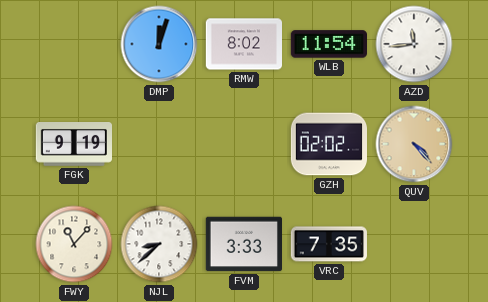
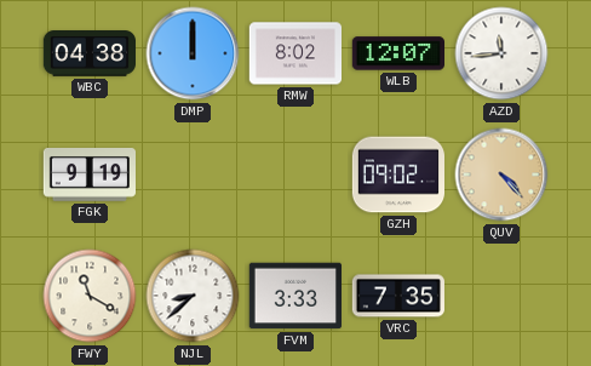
WBC: none -> 04:38
DMP: 12:03 -> 12:00
WLB: 11:54 -> 12:07
GZH: 02:02 -> 09:02
FWY: 11:07 -> 11:20
